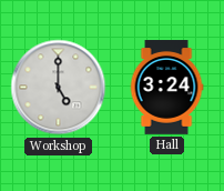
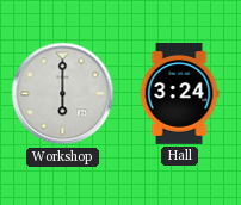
Workshop: 5:00 -> 6:00
